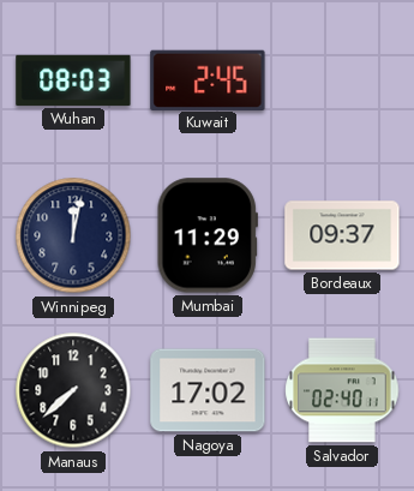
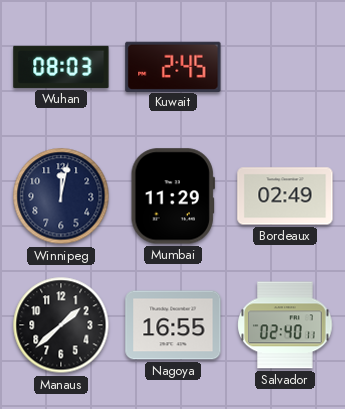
Bordeaux: 09:37 -> 02:49
Manaus: 7:38 -> 1:38
Nagoya: 17:02 -> 16:55
